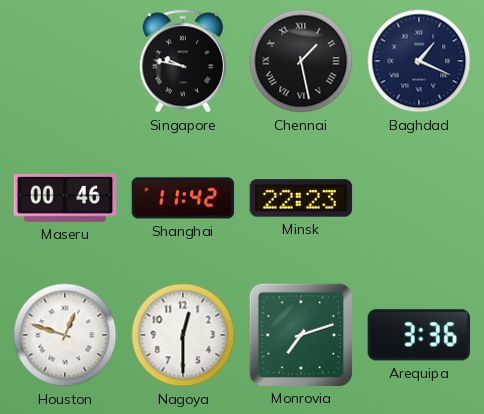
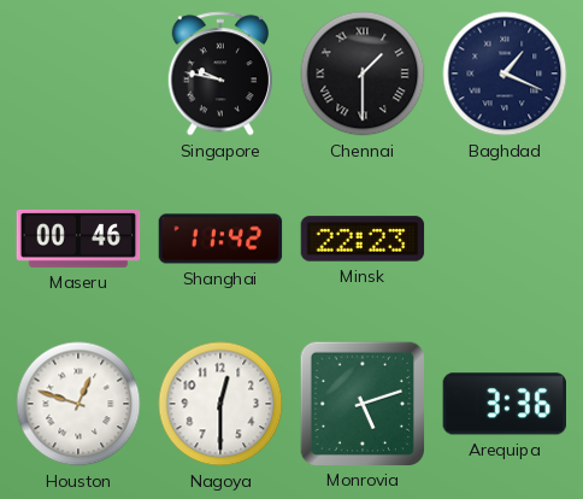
Chennai: 1:28 -> 1:30
Monrovia: 7:12 -> 5:12
